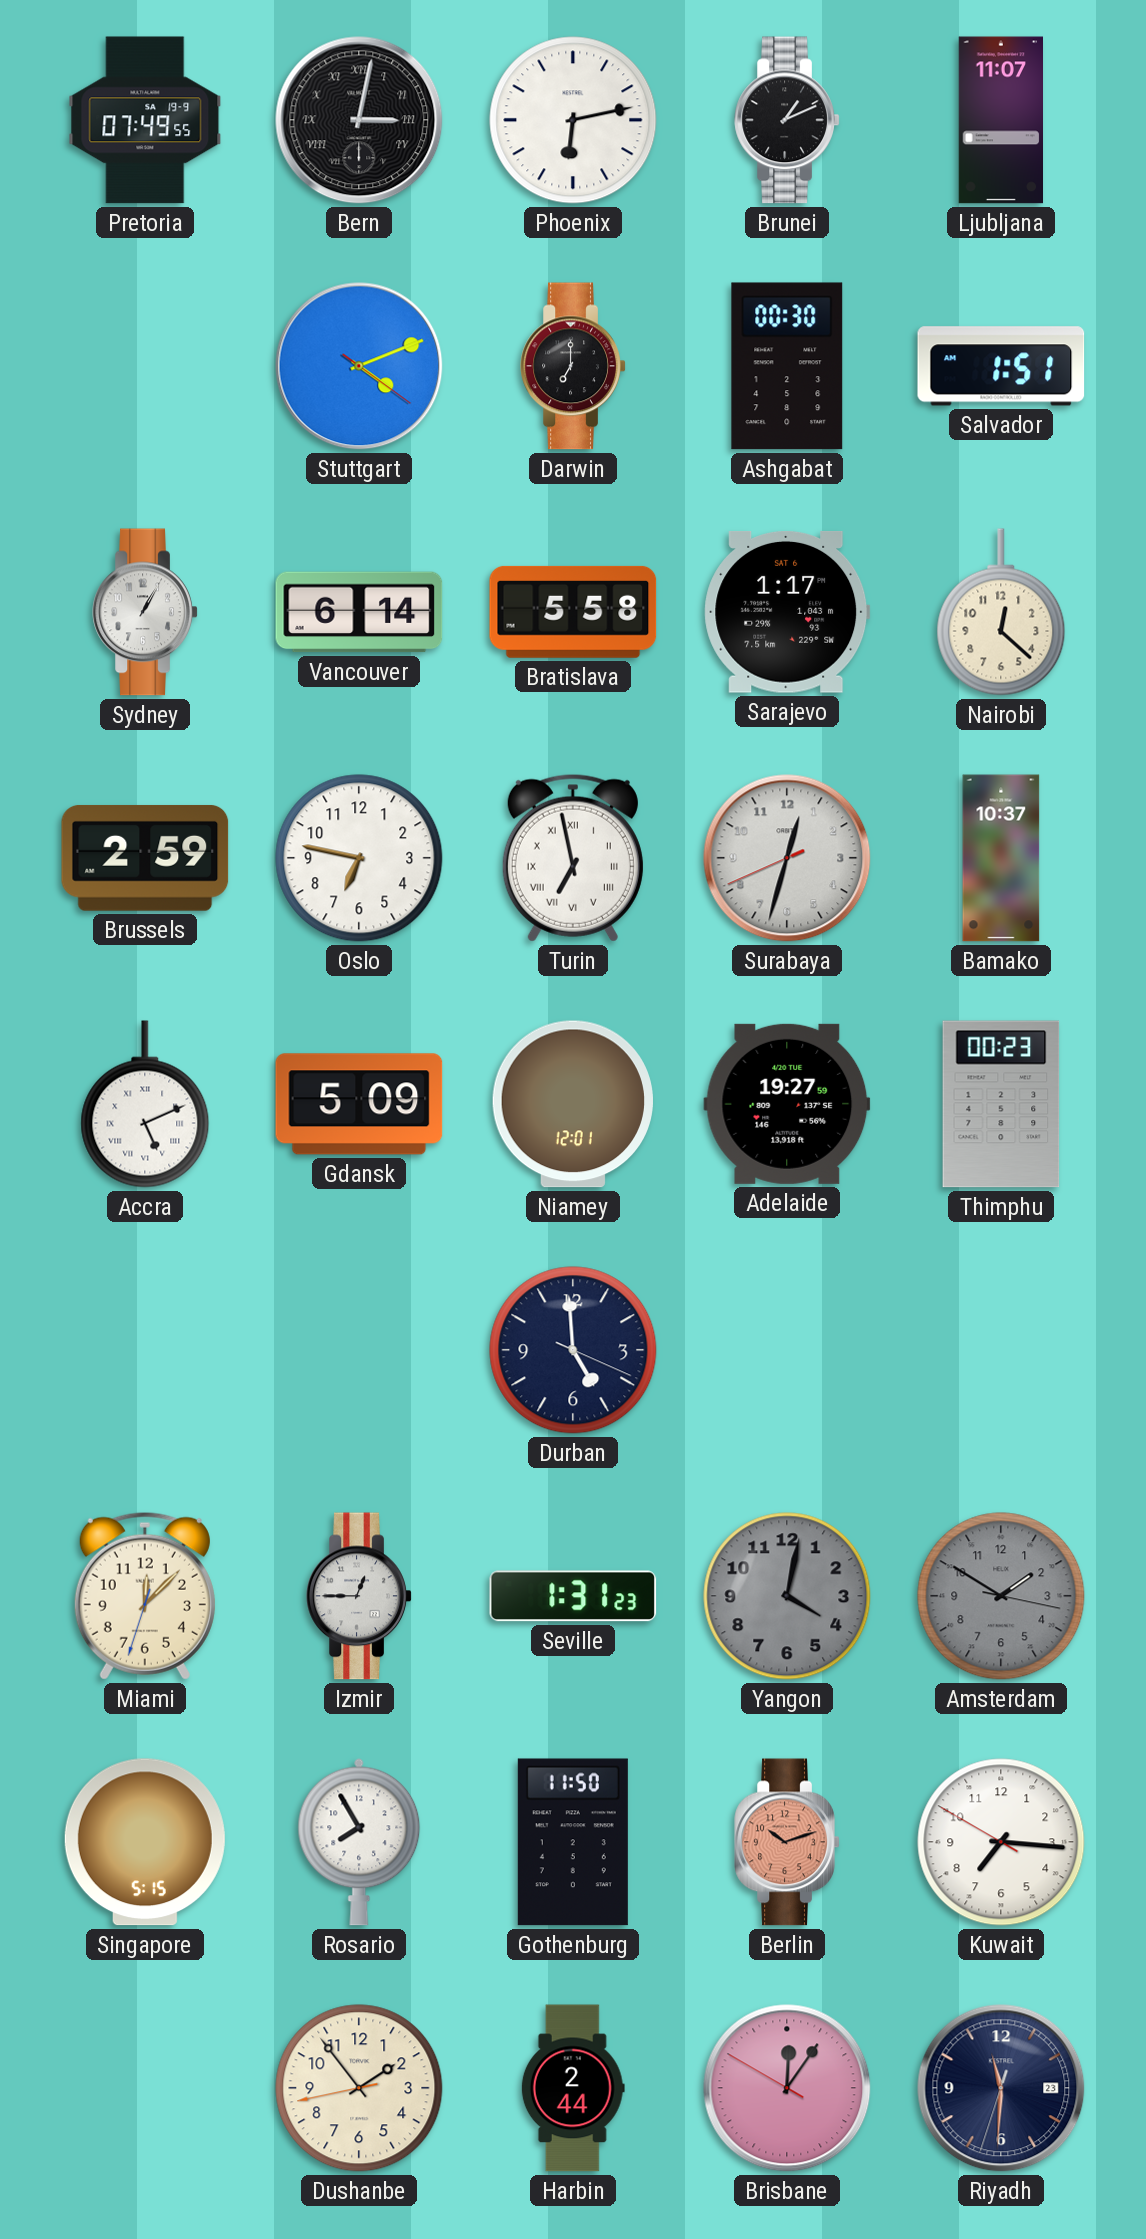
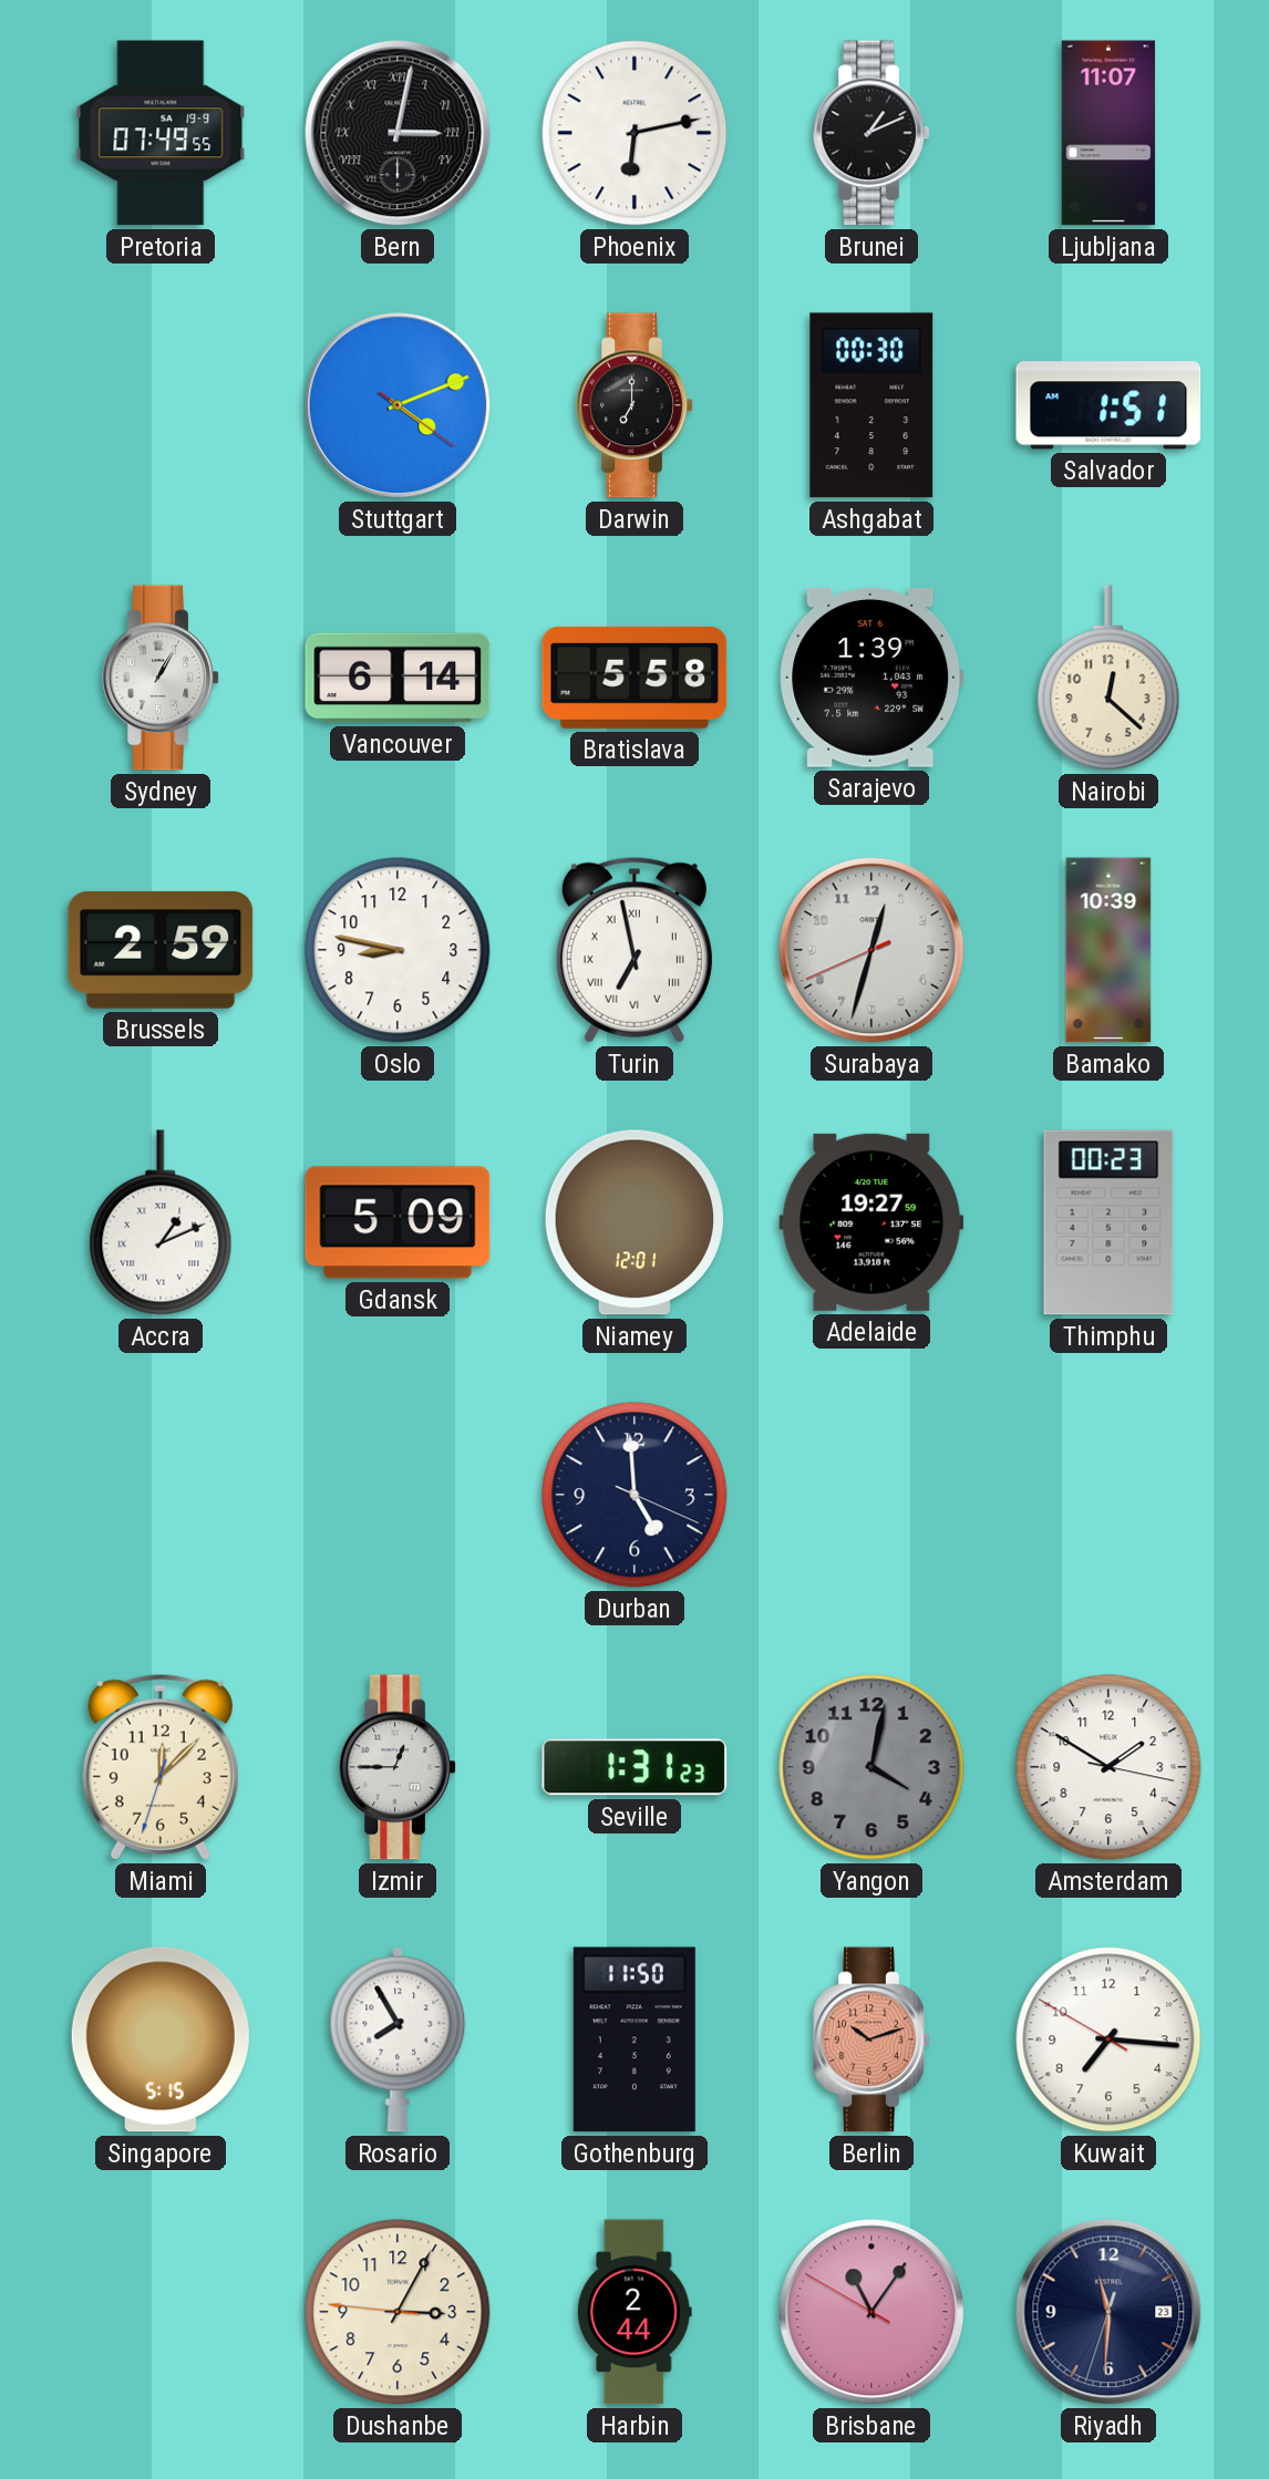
Sarajevo: 1:17 -> 1:39
Oslo: 6:47 -> 8:47
Bamako: 10:37 -> 10:39
Accra: 5:11 -> 1:11
Amsterdam dial: grey -> white
Dushanbe: 1:53 -> 3:04
Brisbane: 12:05 -> 11:05
